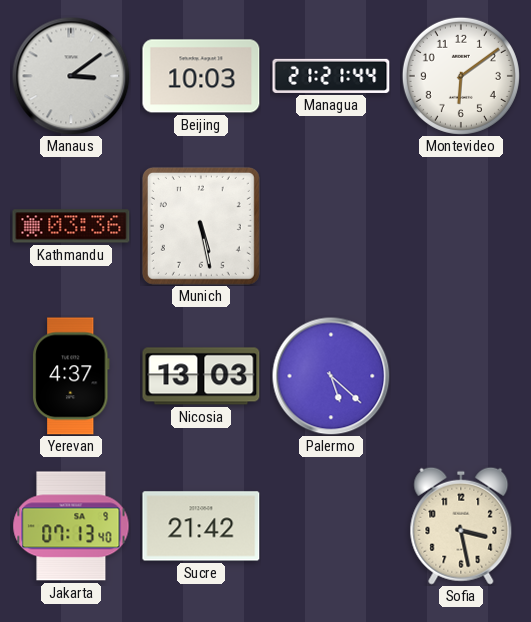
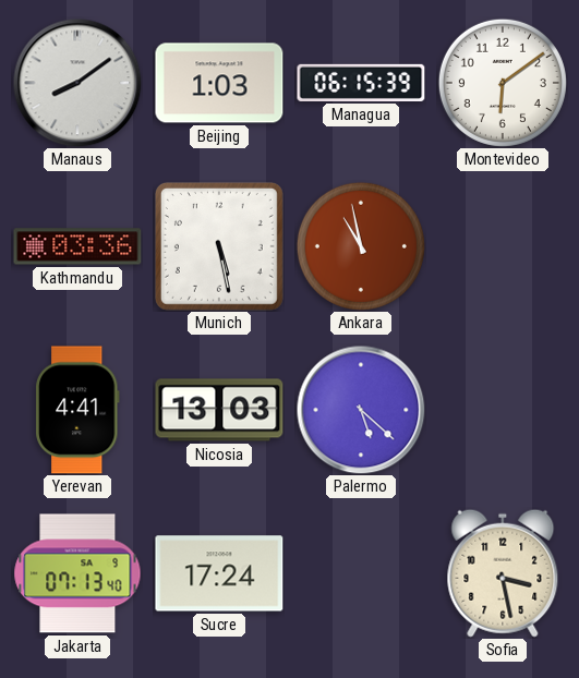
Manaus: 3:09 -> 8:09
Beijing: 10:03 -> 1:03
Managua: 21:21 -> 06:15
Ankara: none -> 10:58
Yerevan: 4:37 -> 4:41
Sucre: 21:42 -> 17:24
